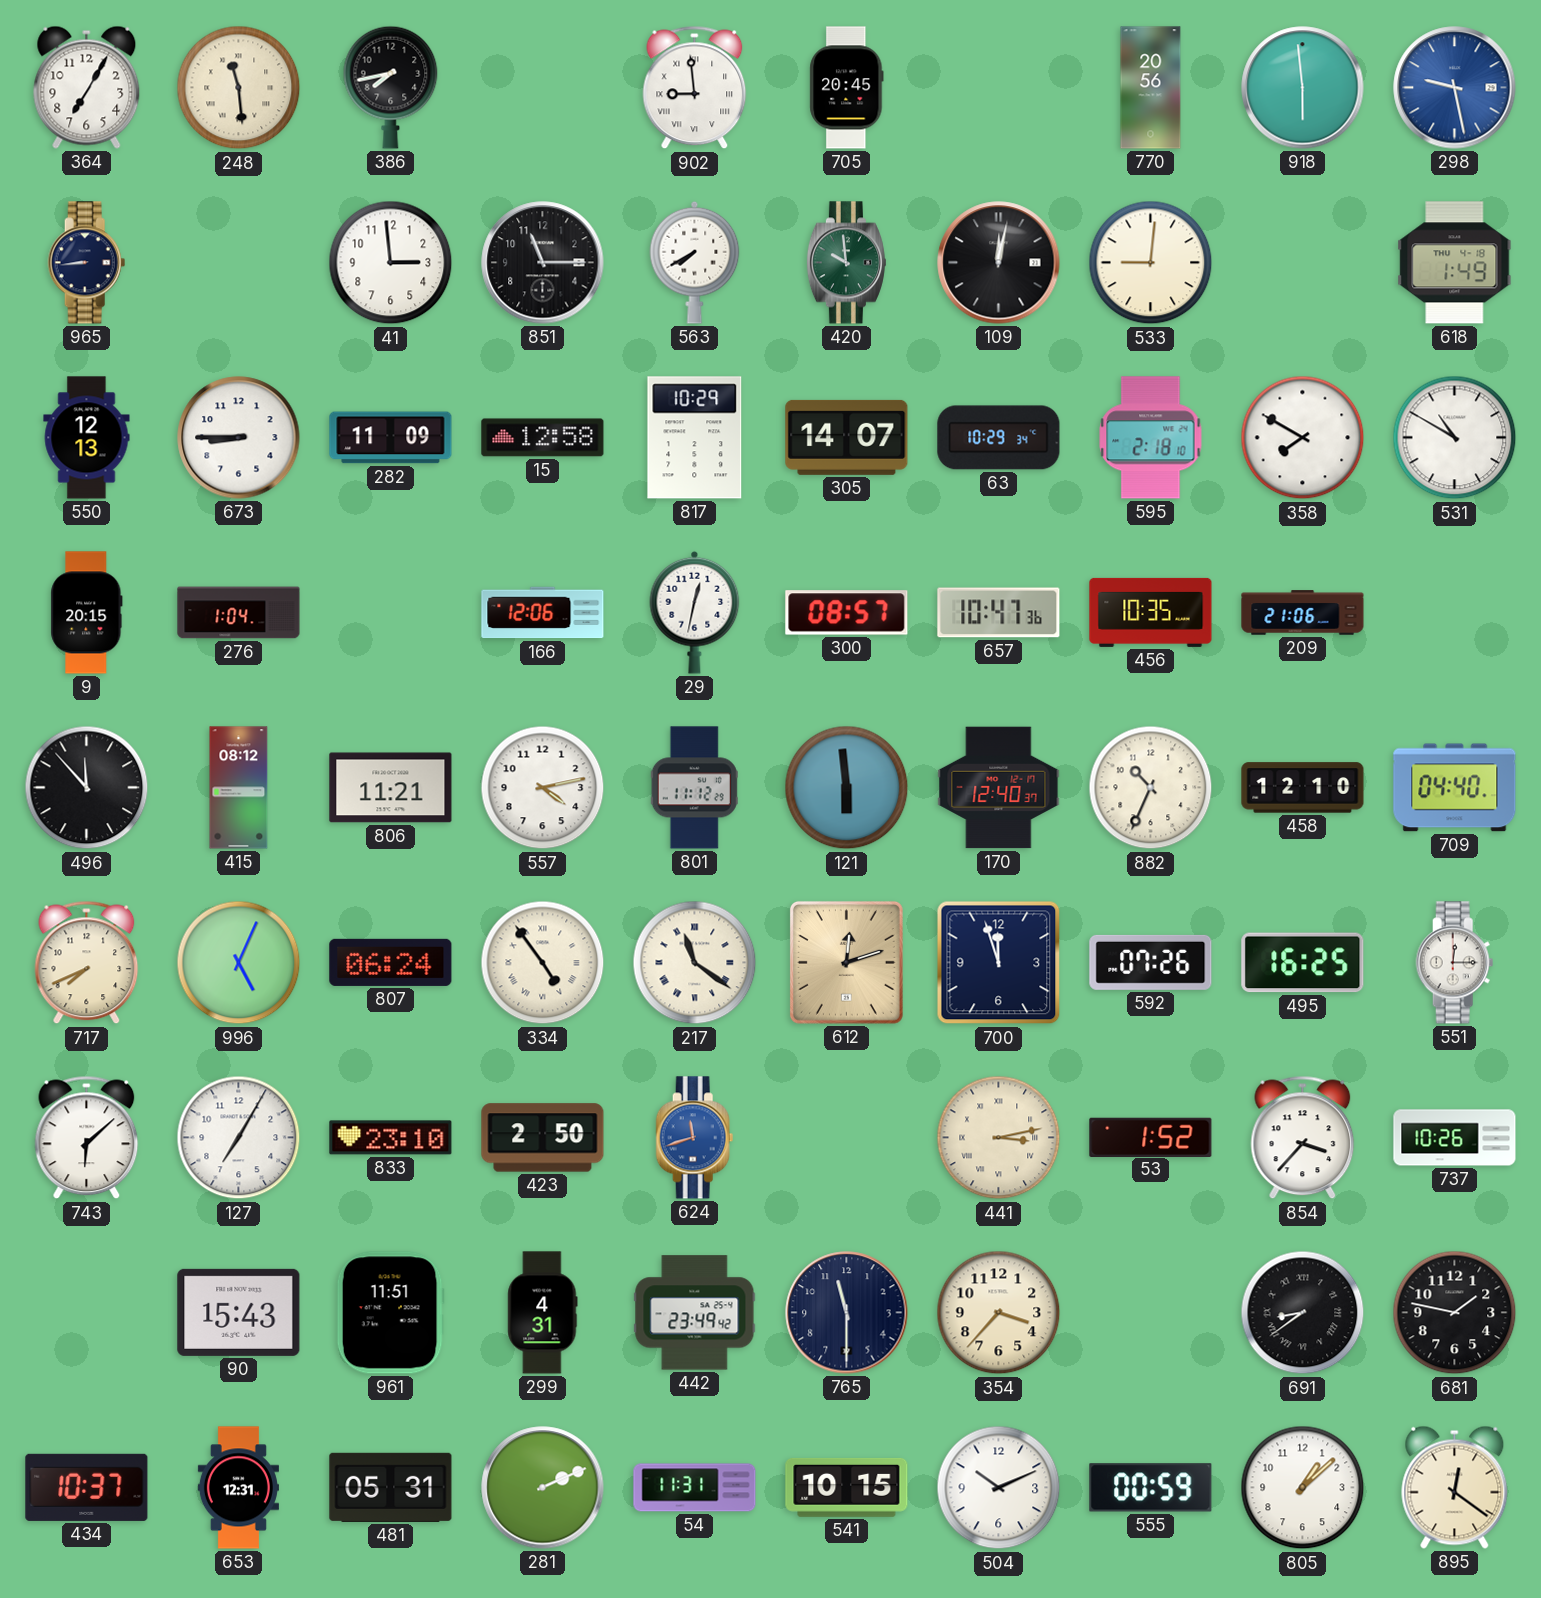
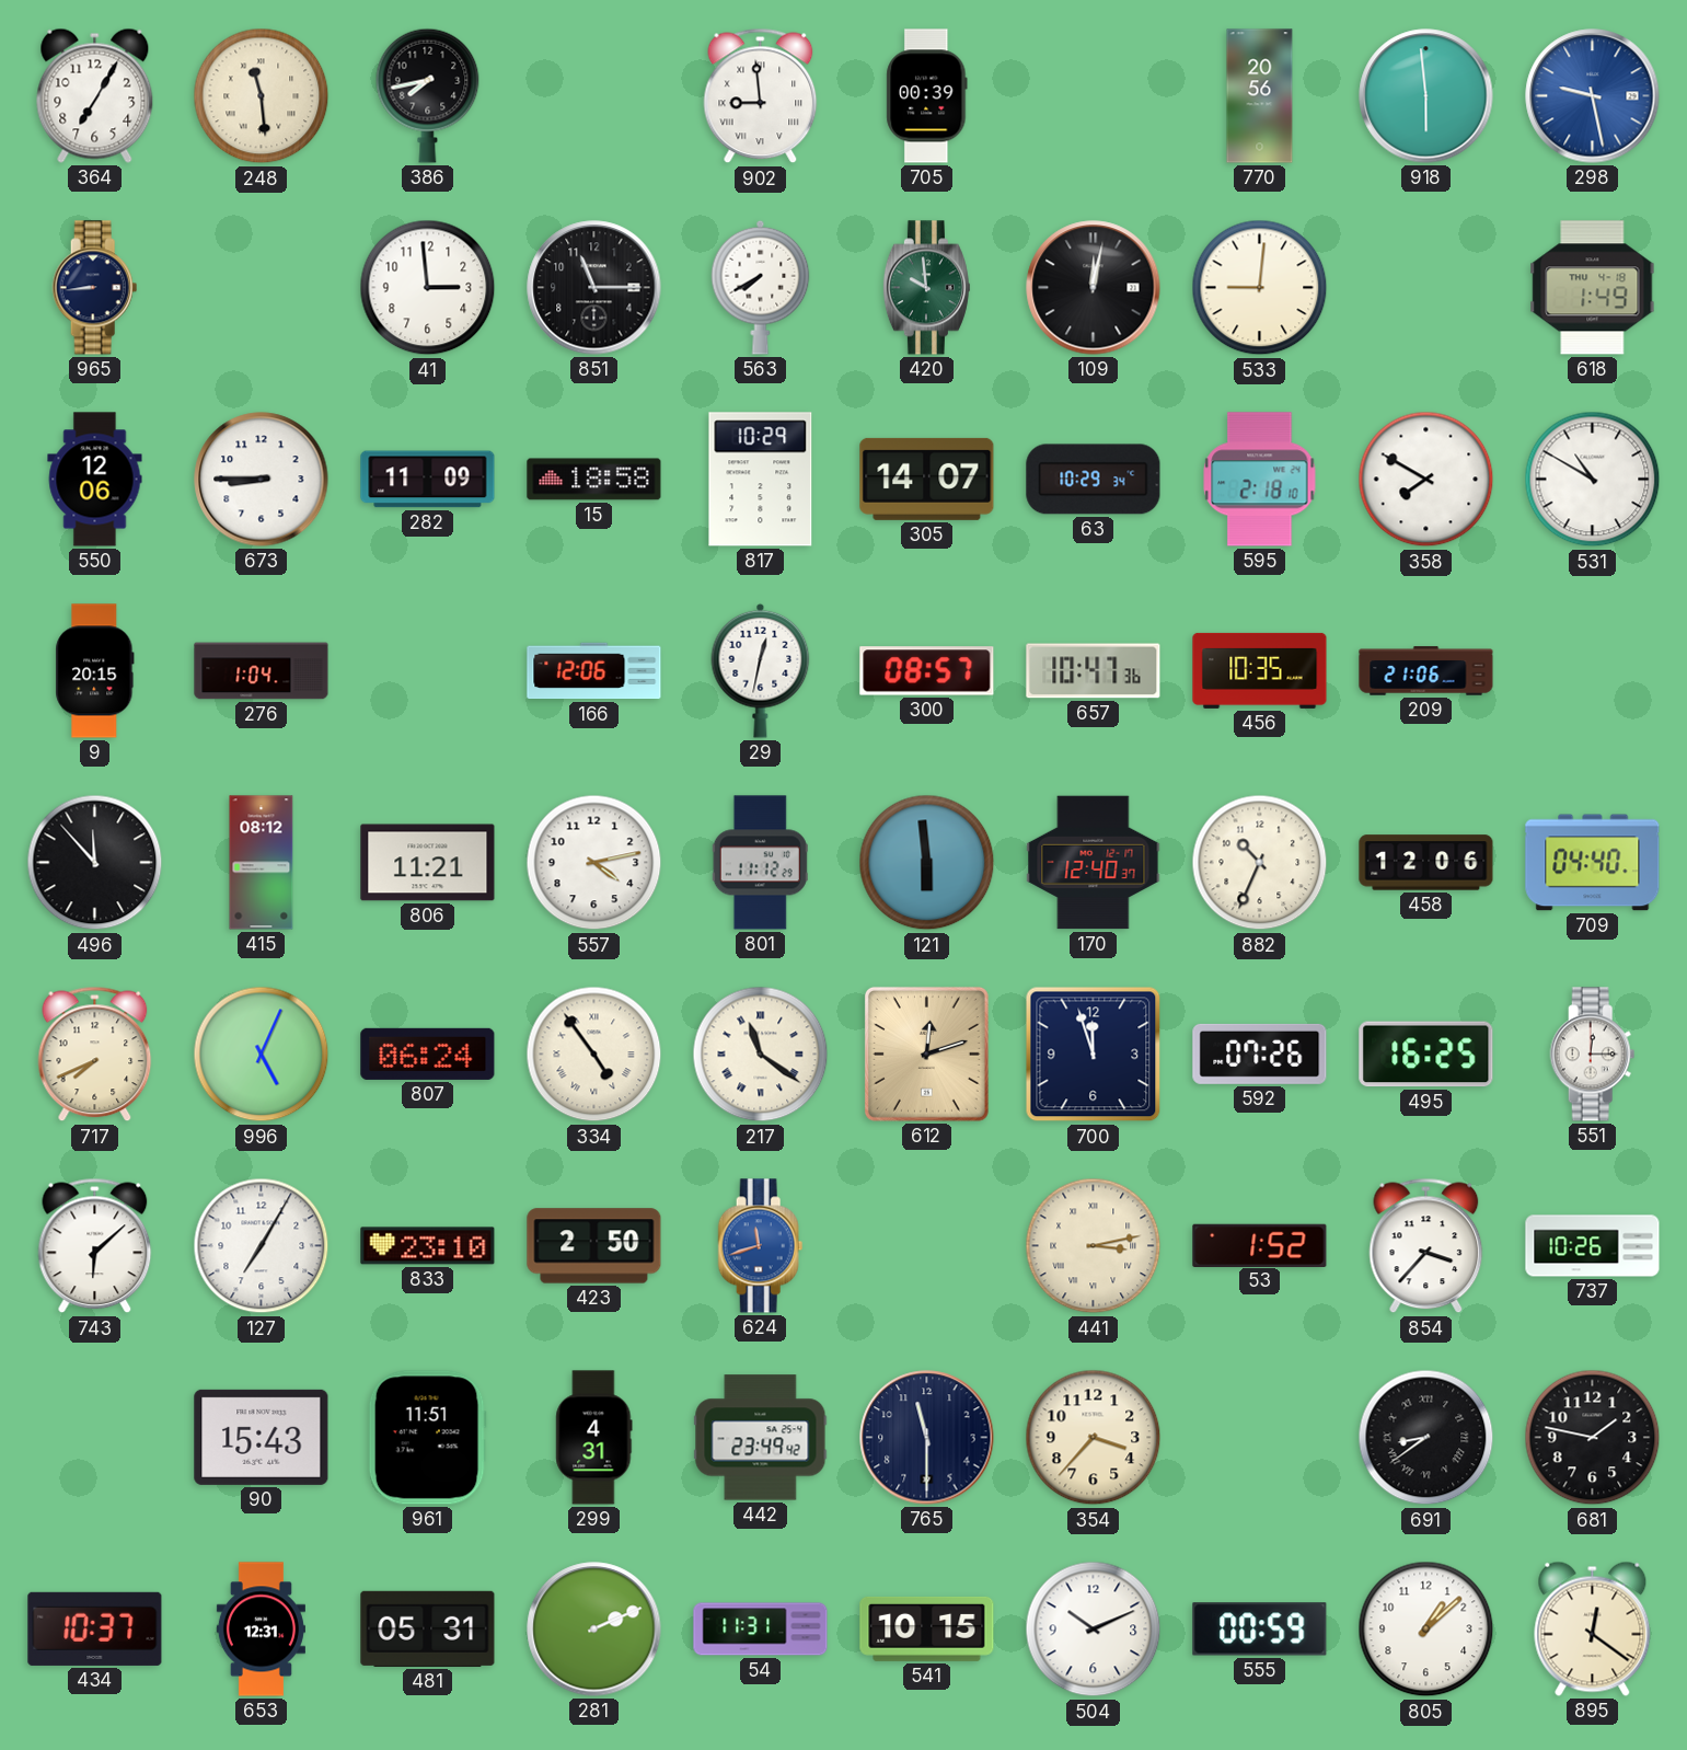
705: 20:45 -> 00:39
550: 12:13 -> 12:06
15: 12:58 -> 18:58
458: 12:10 -> 12:06
